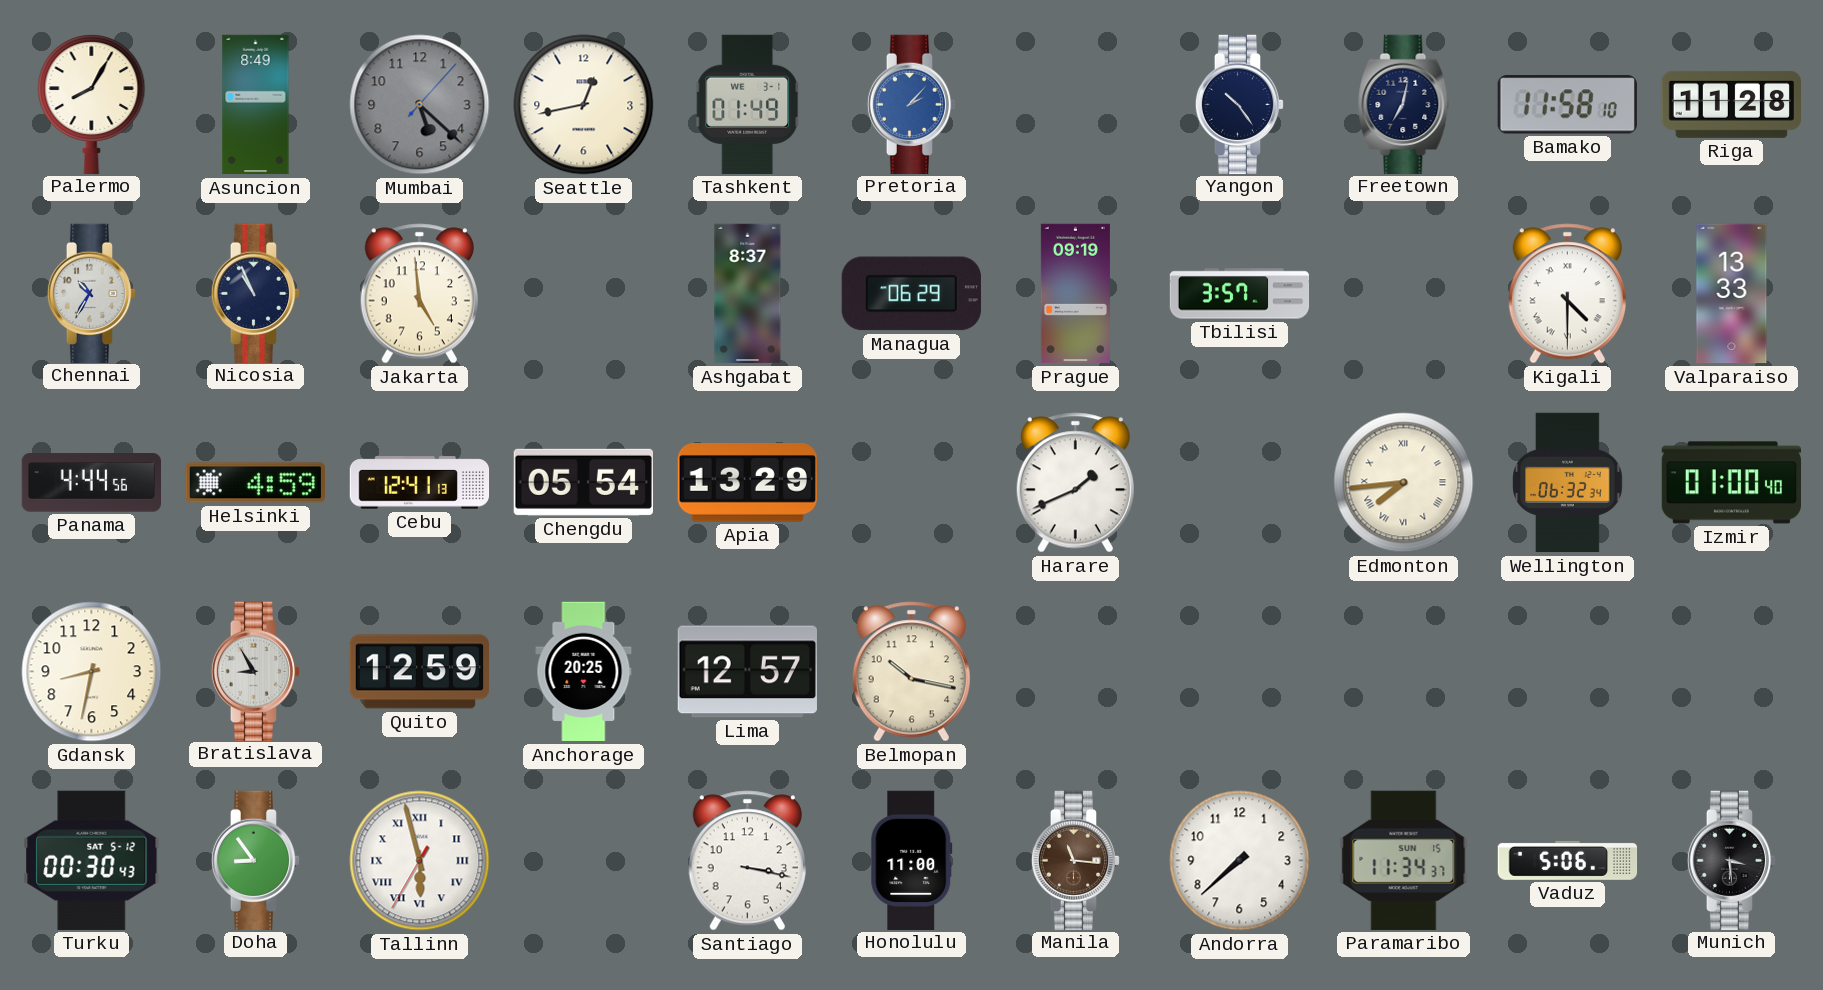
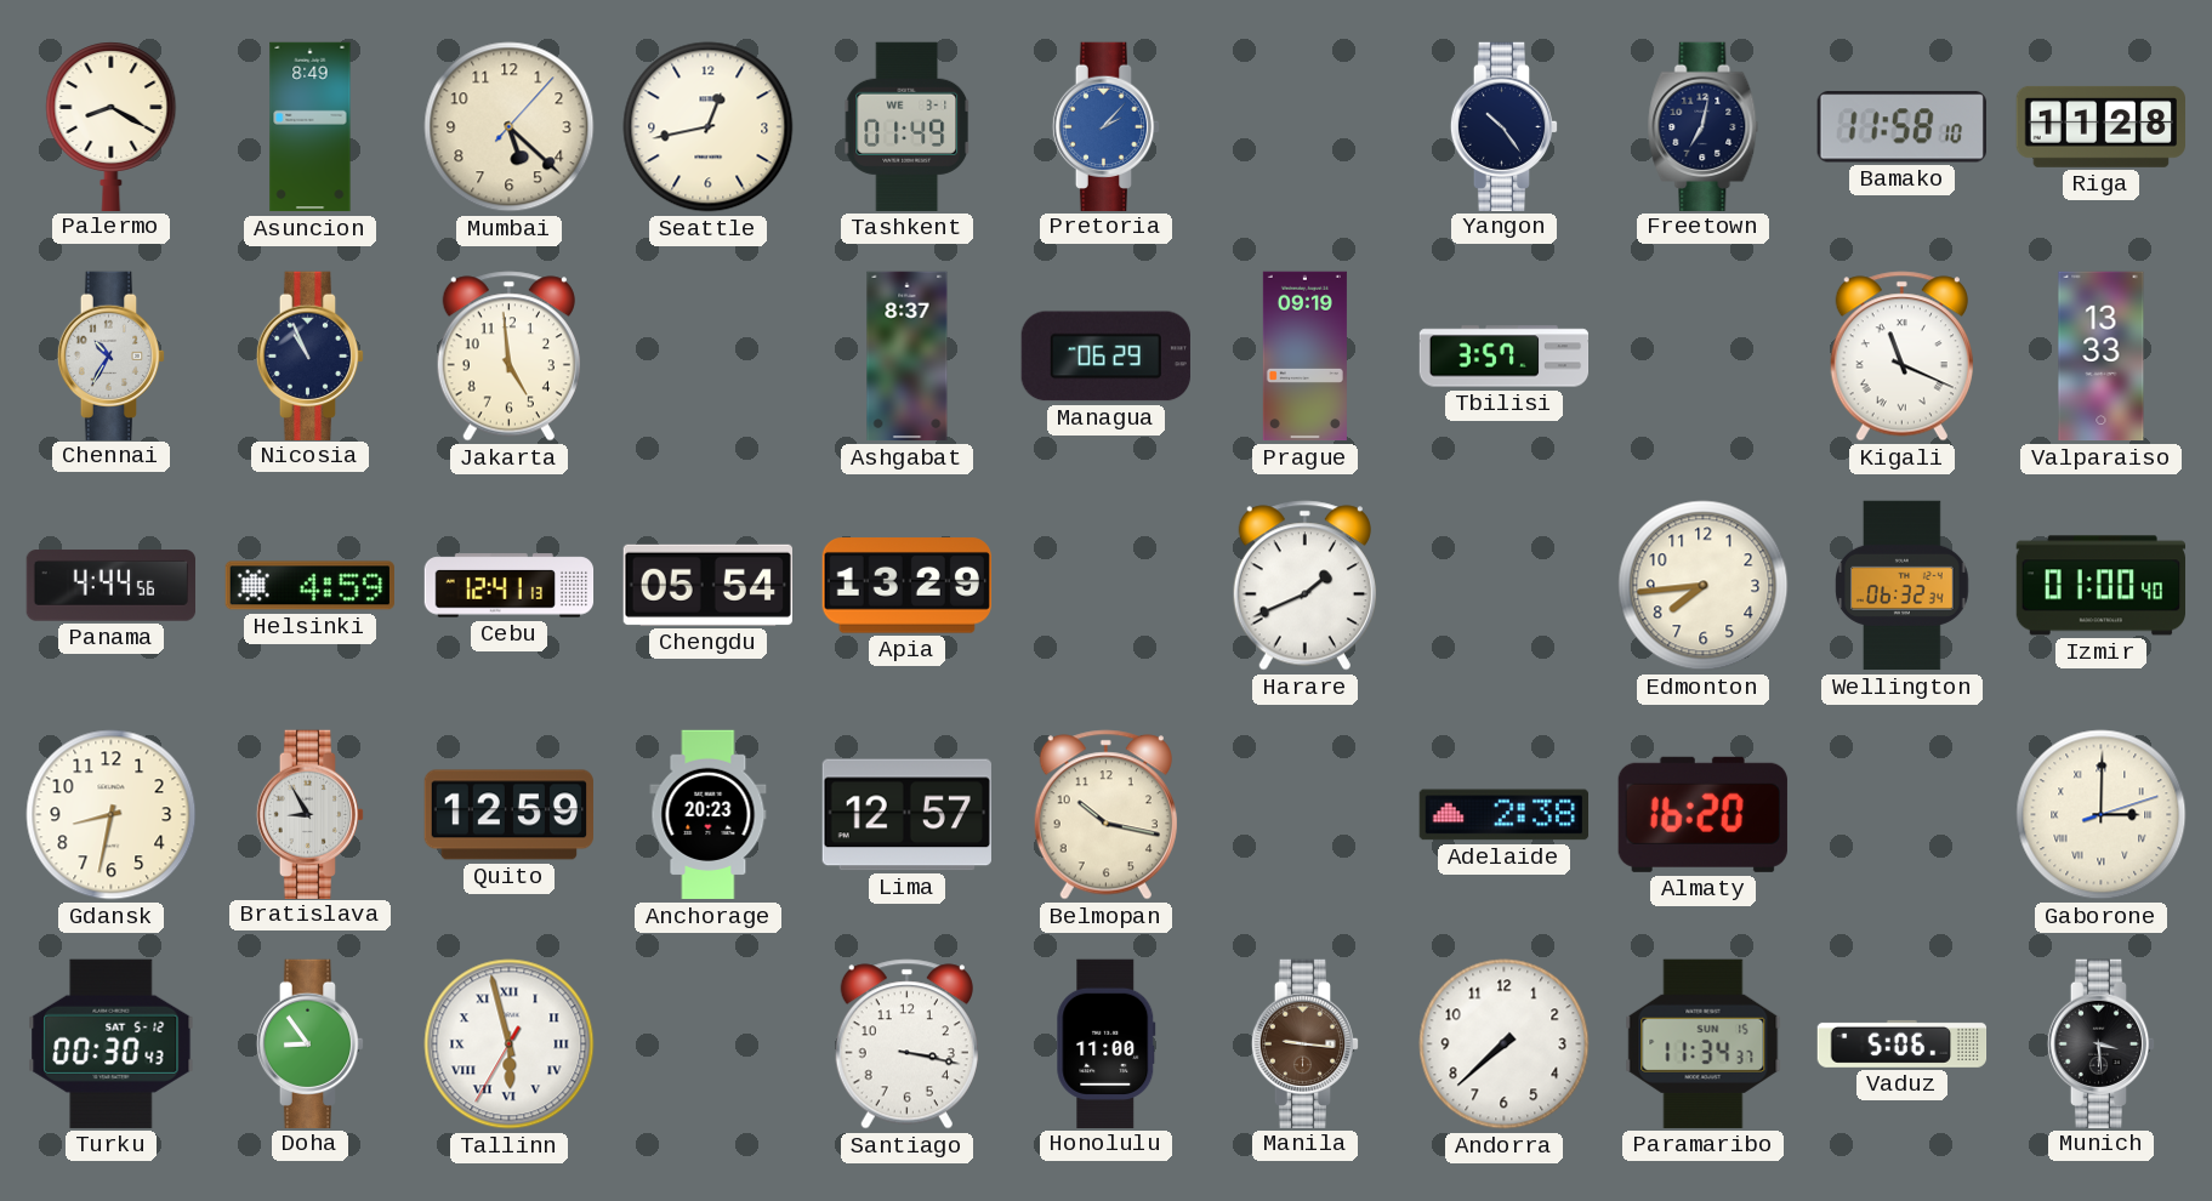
Palermo: 8:05 -> 8:20
Mumbai dial: grey -> cream
Kigali: 4:30 -> 11:19
Edmonton numerals: Roman -> Arabic
Anchorage: 20:25 -> 20:23
Adelaide: none -> 2:38
Almaty: none -> 16:20
Gaborone: none -> 3:00
Manila: 11:16 -> 9:16
